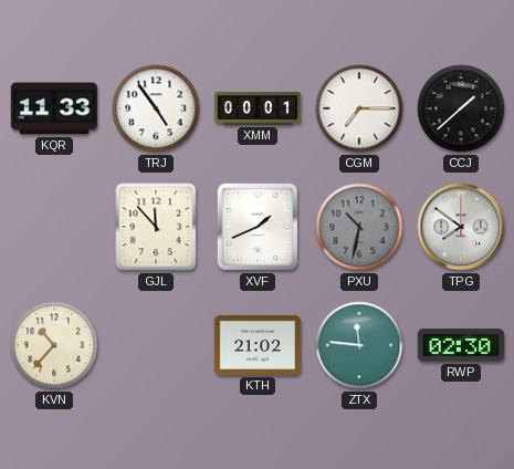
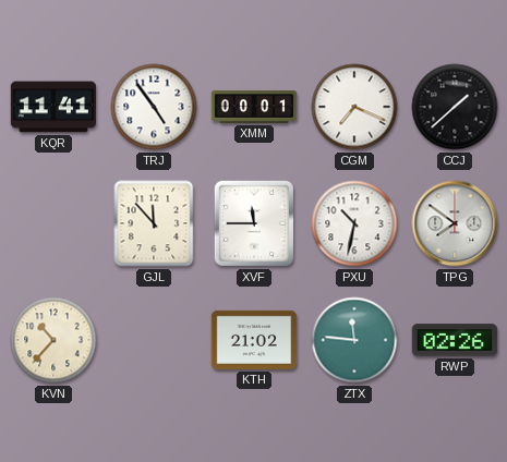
KQR: 11:33 -> 11:41
CGM: 7:15 -> 7:19
XVF: 1:41 -> 11:45
PXU dial: grey -> white
RWP: 02:30 -> 02:26
